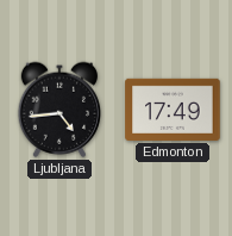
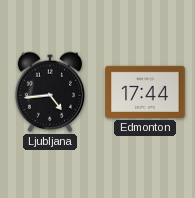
Edmonton: 17:49 -> 17:44
